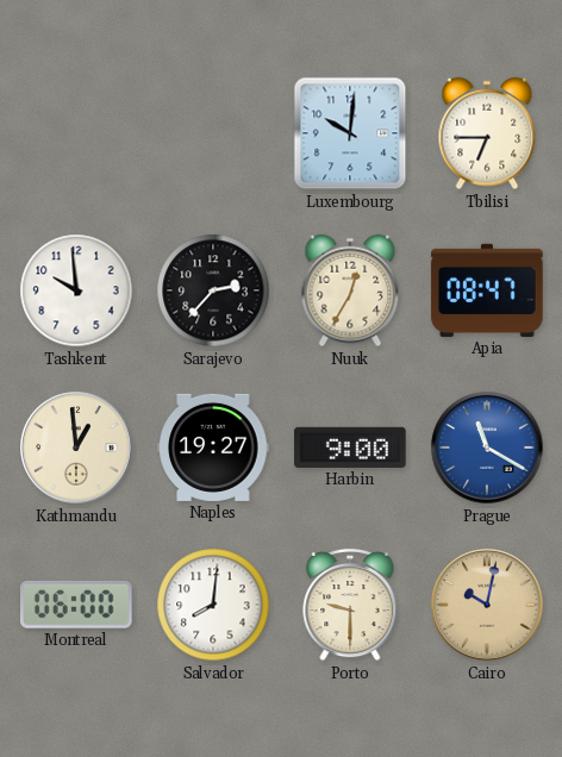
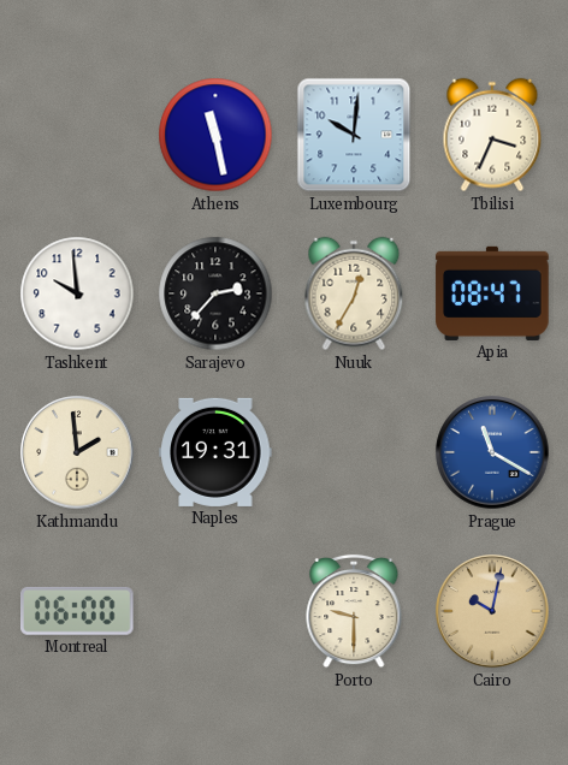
Athens: none -> 11:28
Tbilisi: 6:45 -> 3:34
Kathmandu: 12:59 -> 1:59
Naples: 19:27 -> 19:31
Harbin: 9:00 -> none
Salvador: 8:01 -> none
